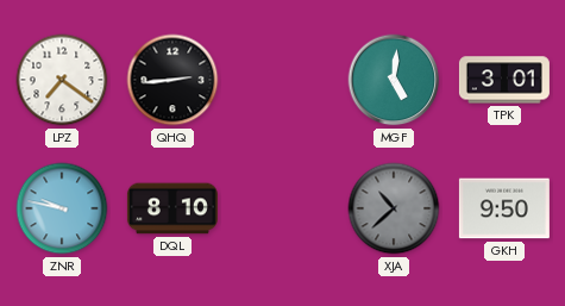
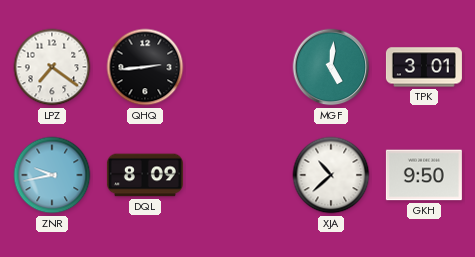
ZNR: 9:47 -> 9:43
DQL: 8:10 -> 8:09
XJA dial: grey -> white
